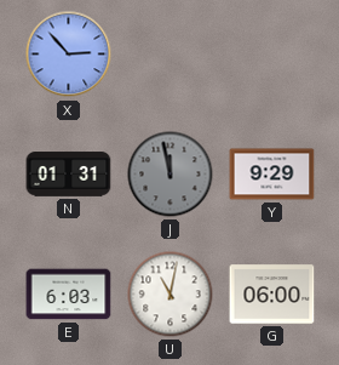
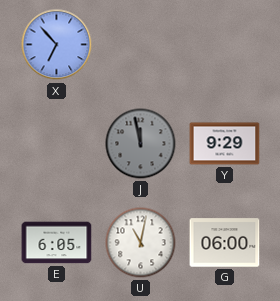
X: 2:53 -> 6:53
N: 01:31 -> none
E: 6:03 -> 6:05
